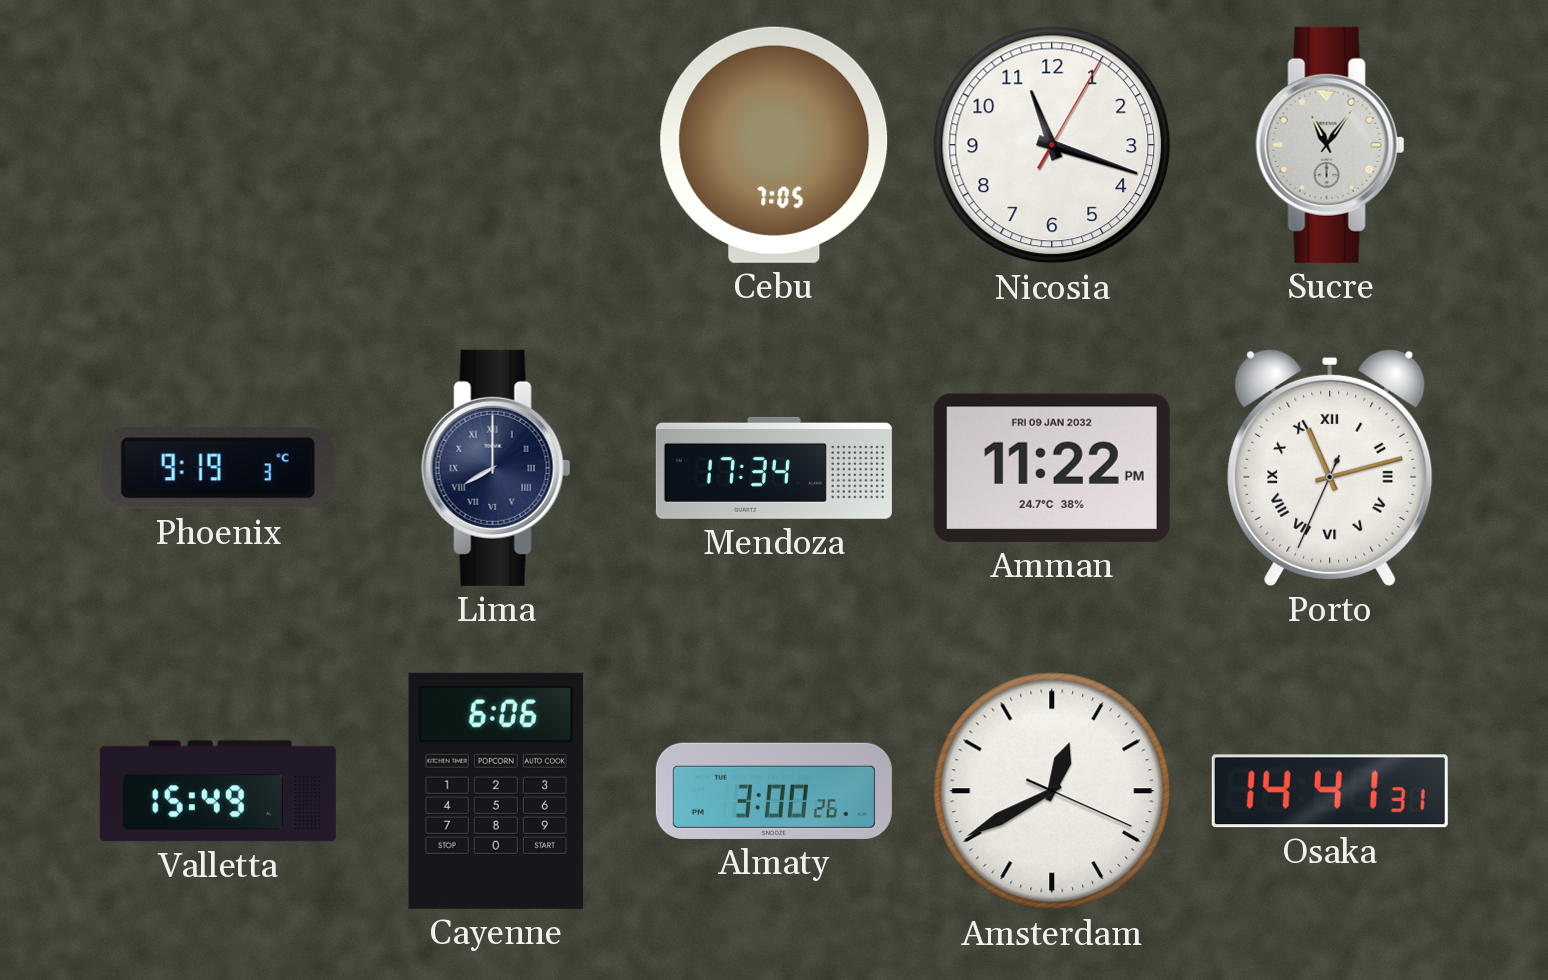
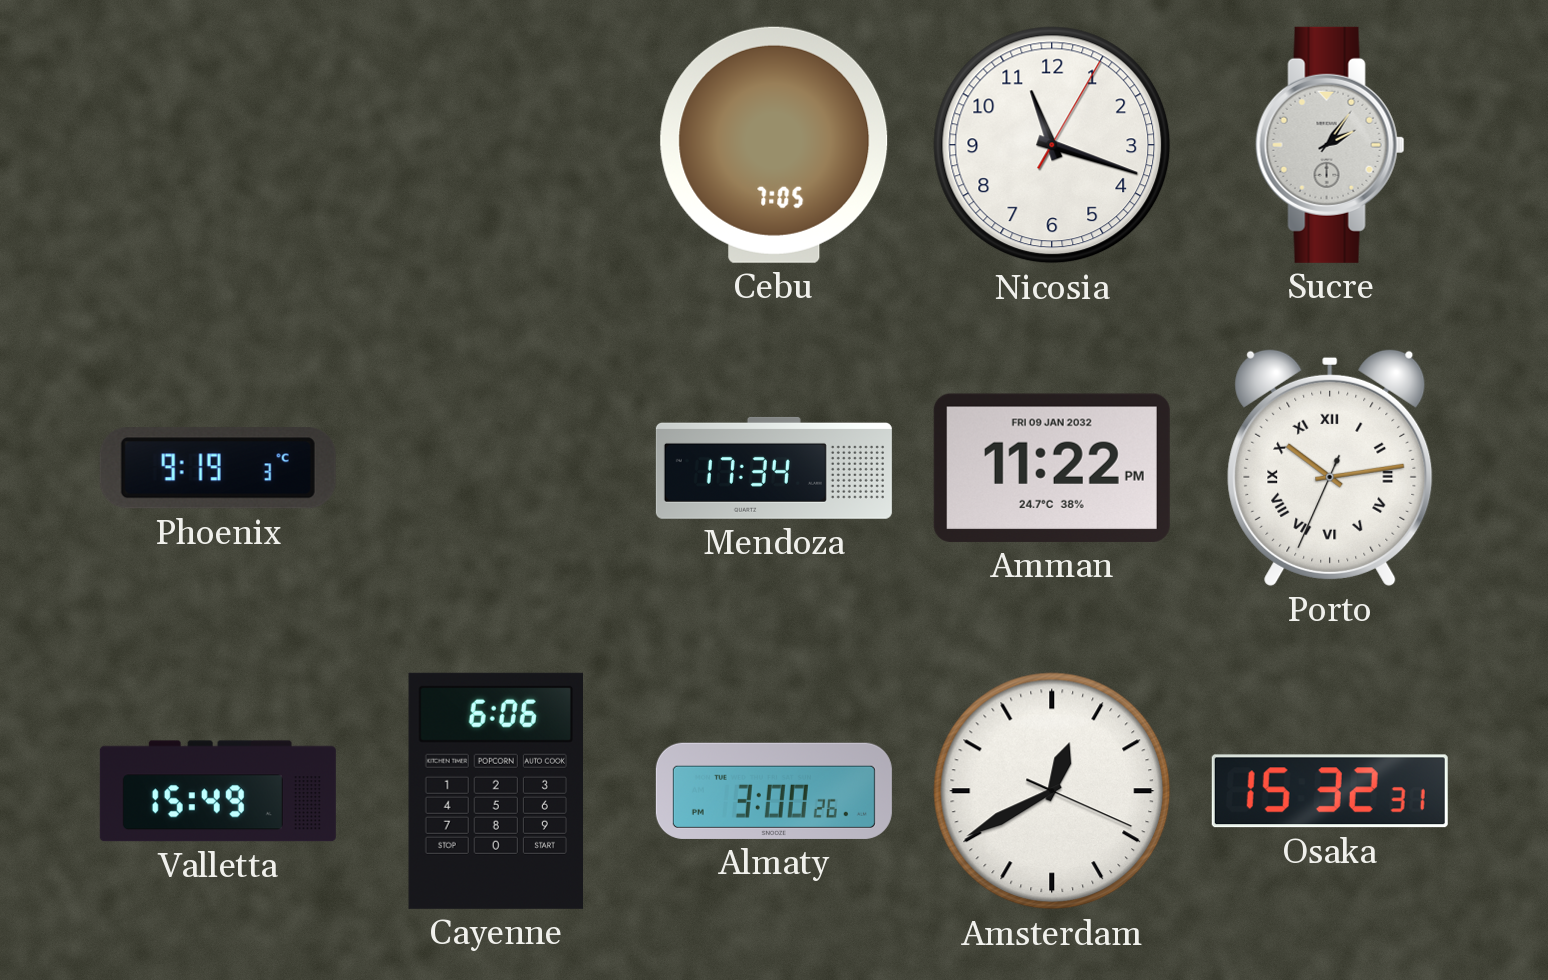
Sucre: 11:06 -> 2:06
Lima: 8:00 -> none
Porto: 11:12 -> 10:13
Osaka: 14:41 -> 15:32
